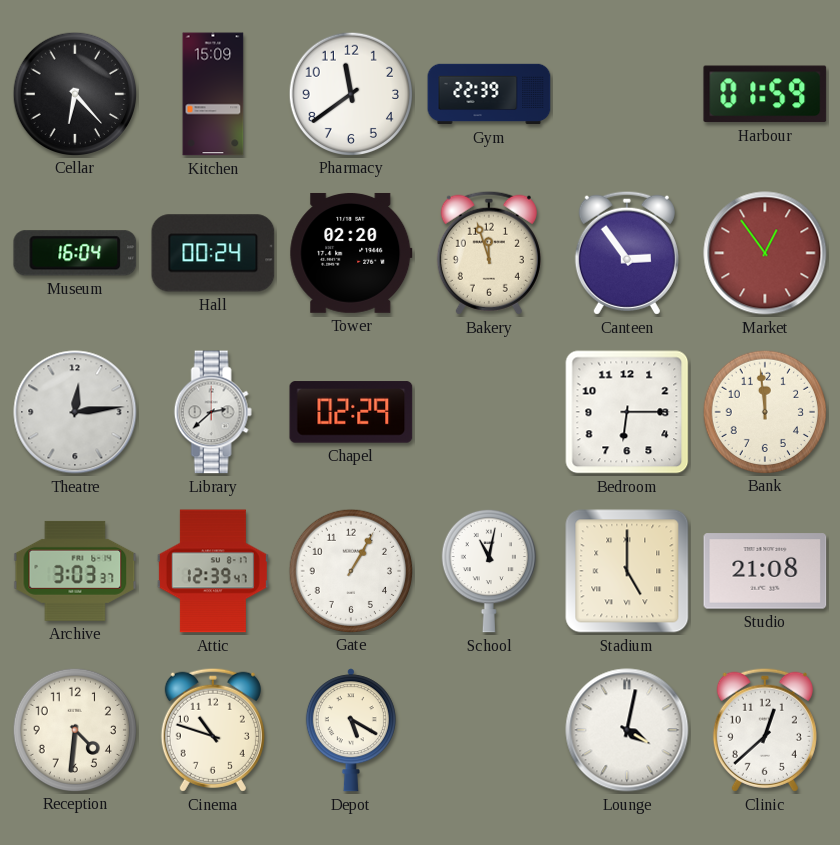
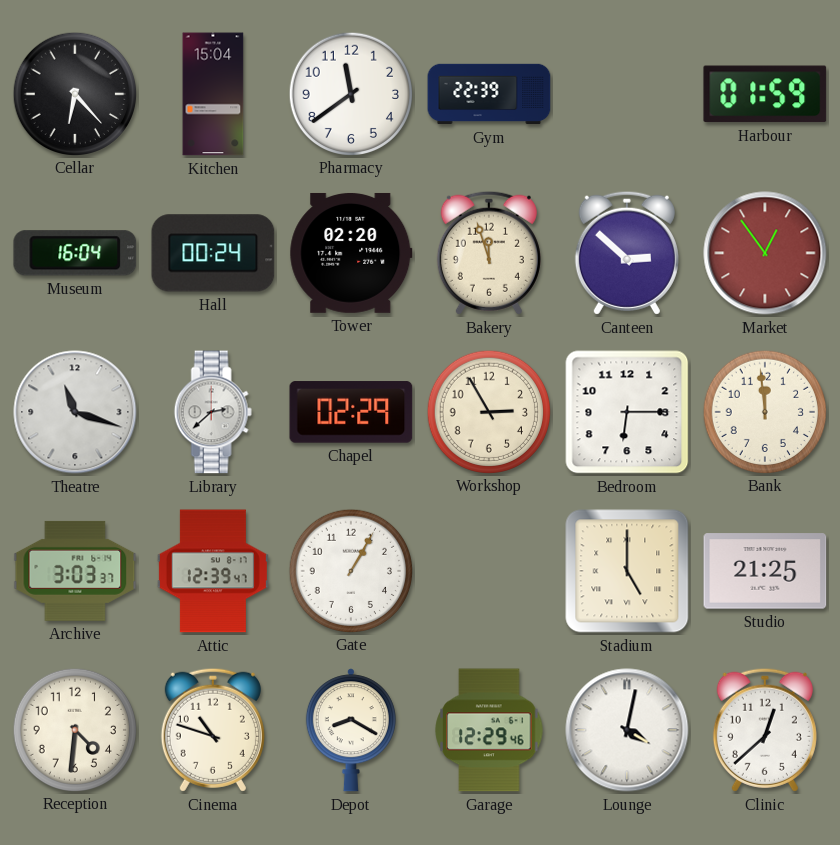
Kitchen: 15:09 -> 15:04
Canteen: 2:54 -> 2:52
Theatre: 12:14 -> 11:18
Workshop: none -> 2:55
School: 11:02 -> none
Studio: 21:08 -> 21:25
Depot: 5:20 -> 8:20
Garage: none -> 12:29
